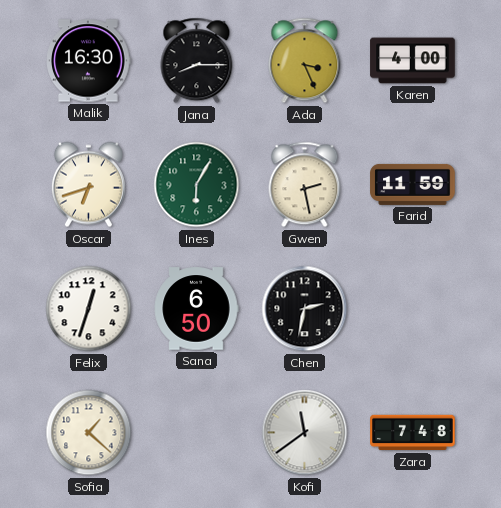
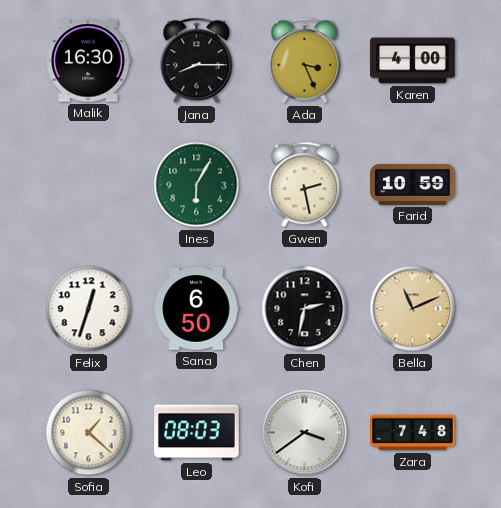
Oscar: 6:42 -> none
Farid: 11:59 -> 10:59
Bella: none -> 11:11
Leo: none -> 08:03
Kofi: 11:39 -> 3:39
